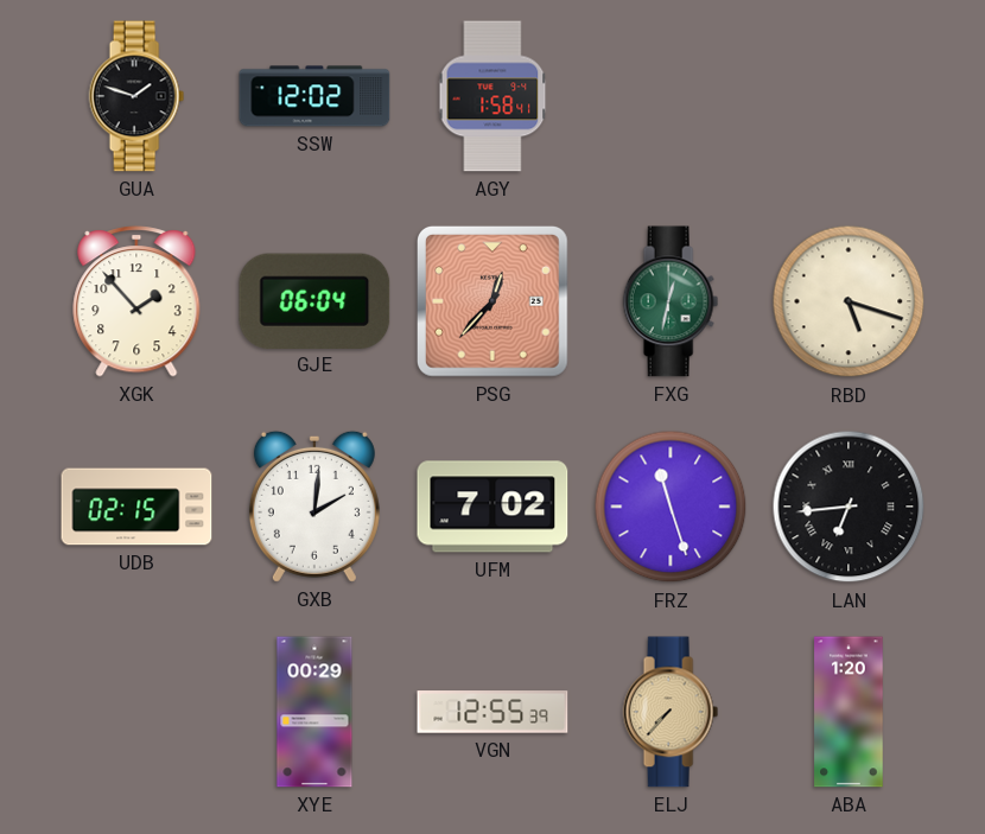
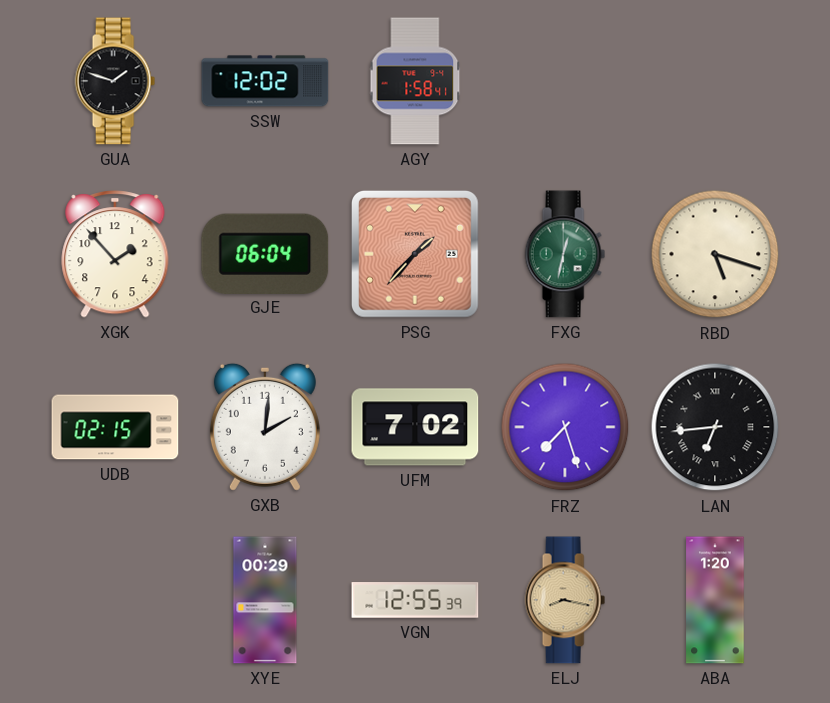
PSG: 12:37 -> 1:37
FRZ: 11:27 -> 7:27
ELJ: 7:37 -> 8:17
